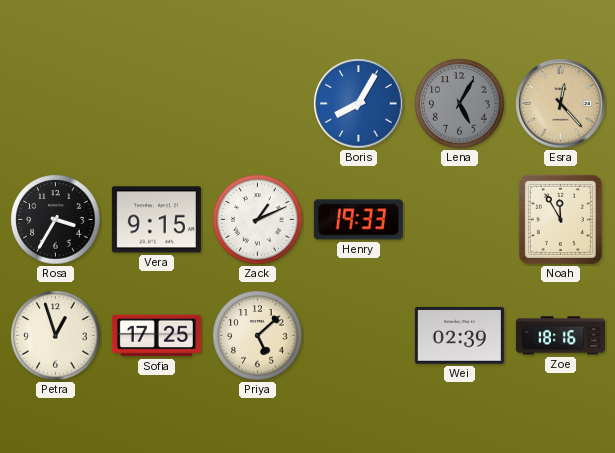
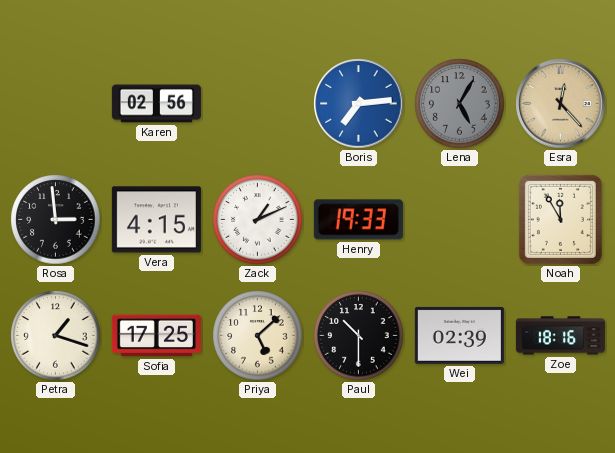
Karen: none -> 02:56
Boris: 8:05 -> 7:14
Rosa: 3:35 -> 2:59
Vera: 9:15 -> 4:15
Petra: 12:57 -> 1:18
Paul: none -> 10:30
